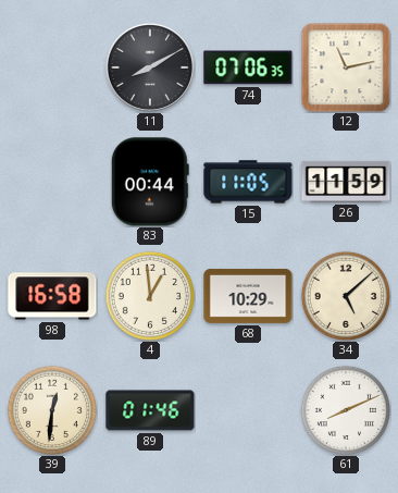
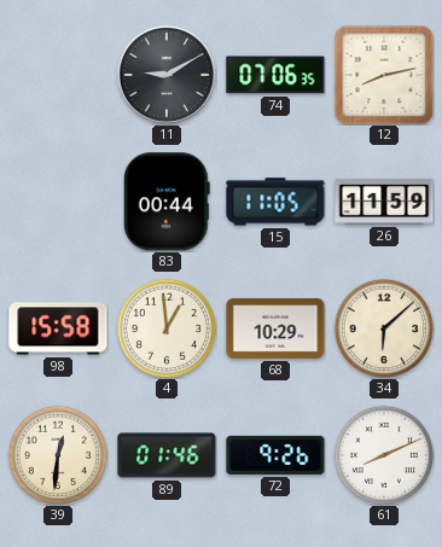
11: 8:10 -> 9:10
12: 11:13 -> 8:13
98: 16:58 -> 15:58
34: 5:08 -> 6:08
72: none -> 9:26
